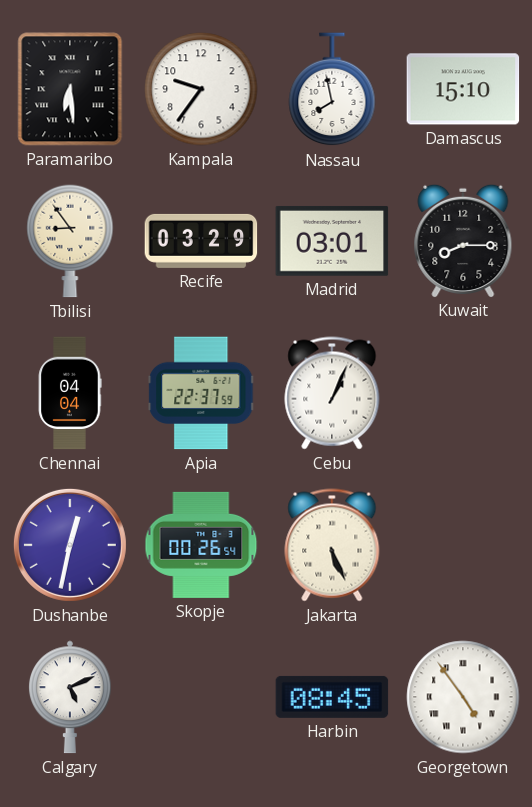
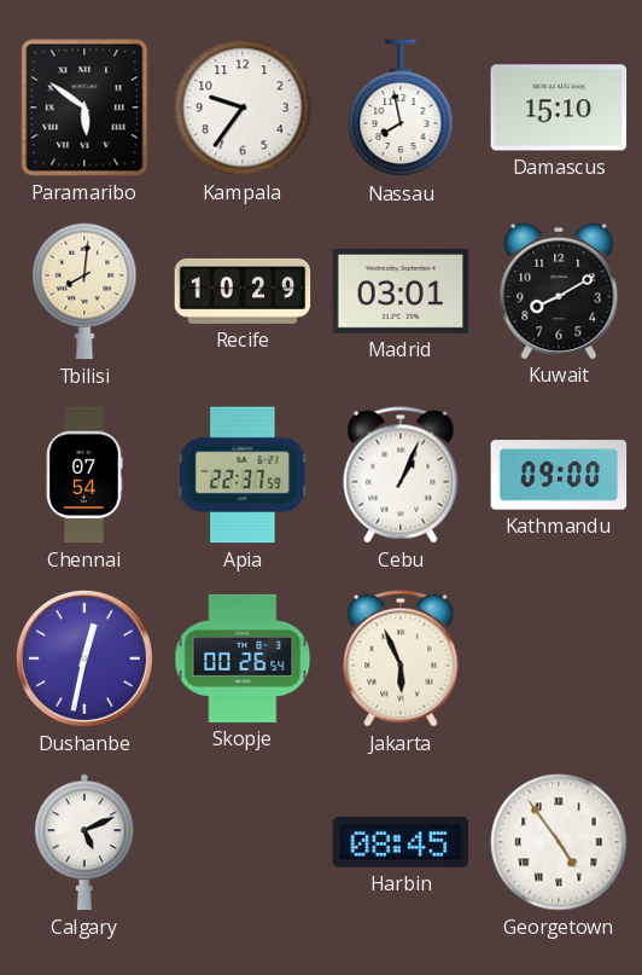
Paramaribo: 6:29 -> 5:51
Tbilisi: 8:54 -> 8:01
Recife: 03:29 -> 10:29
Kuwait: 8:15 -> 8:10
Chennai: 04:04 -> 07:54
Kathmandu: none -> 09:00
Jakarta: 5:26 -> 5:56
